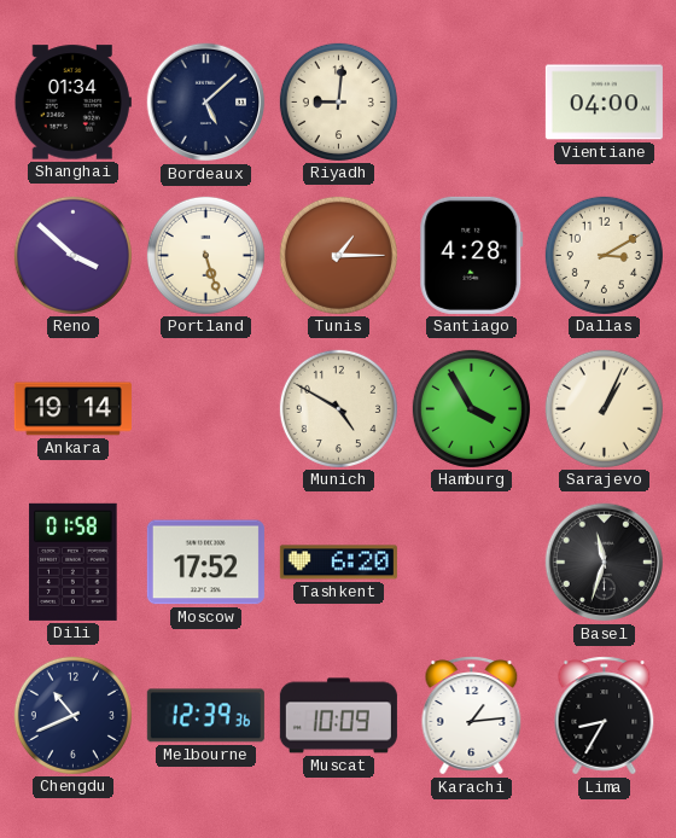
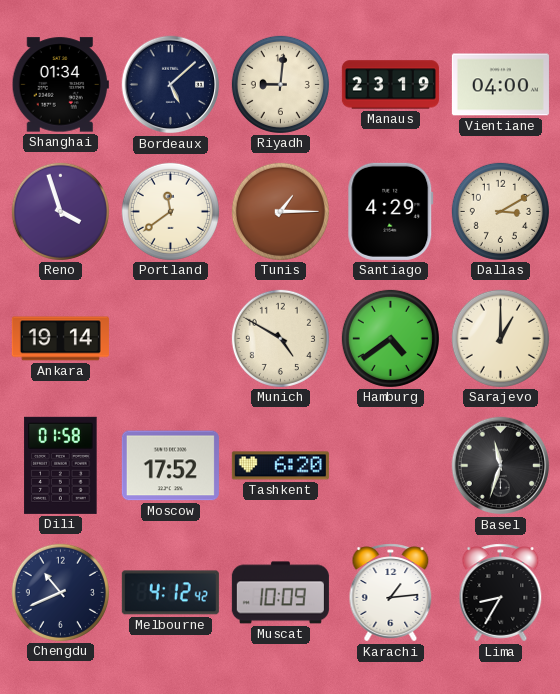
Manaus: none -> 23:19
Reno: 3:52 -> 3:57
Portland: 5:27 -> 11:39
Santiago: 4:28 -> 4:29
Hamburg: 3:55 -> 4:39
Sarajevo: 1:04 -> 1:00
Melbourne: 12:39 -> 4:12
